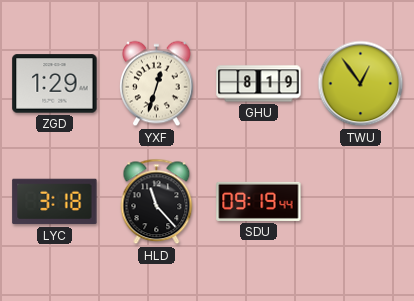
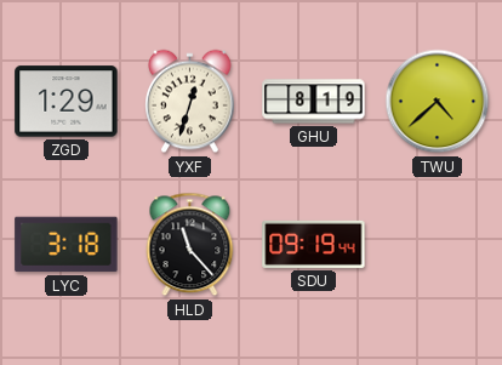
TWU: 12:54 -> 4:38
